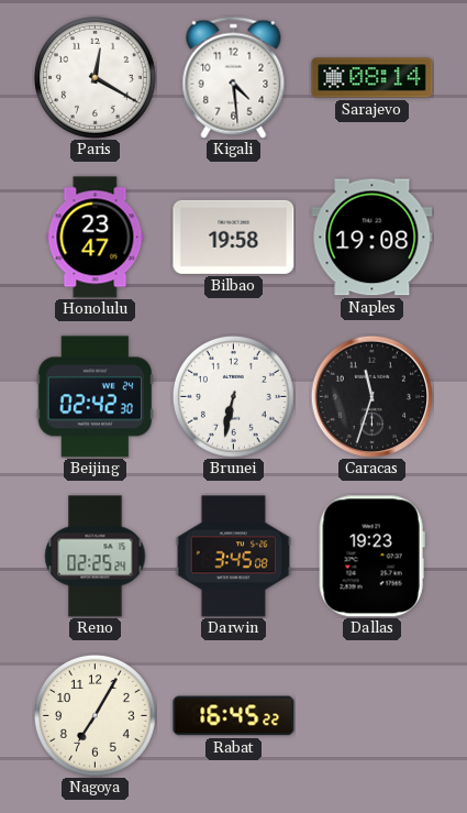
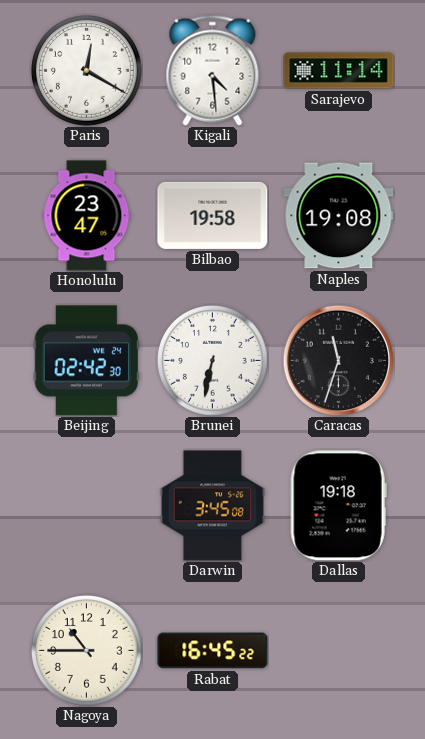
Sarajevo: 08:14 -> 11:14
Reno: 02:25 -> none
Dallas: 19:23 -> 19:18
Nagoya: 7:05 -> 10:45
